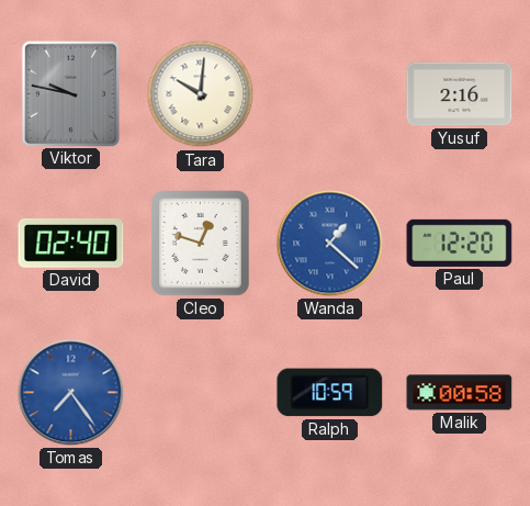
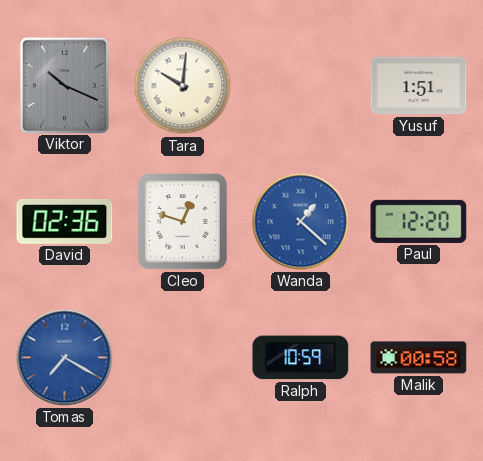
Viktor: 9:47 -> 10:19
Yusuf: 2:16 -> 1:51
David: 02:40 -> 02:36
Tomas: 7:24 -> 7:20
